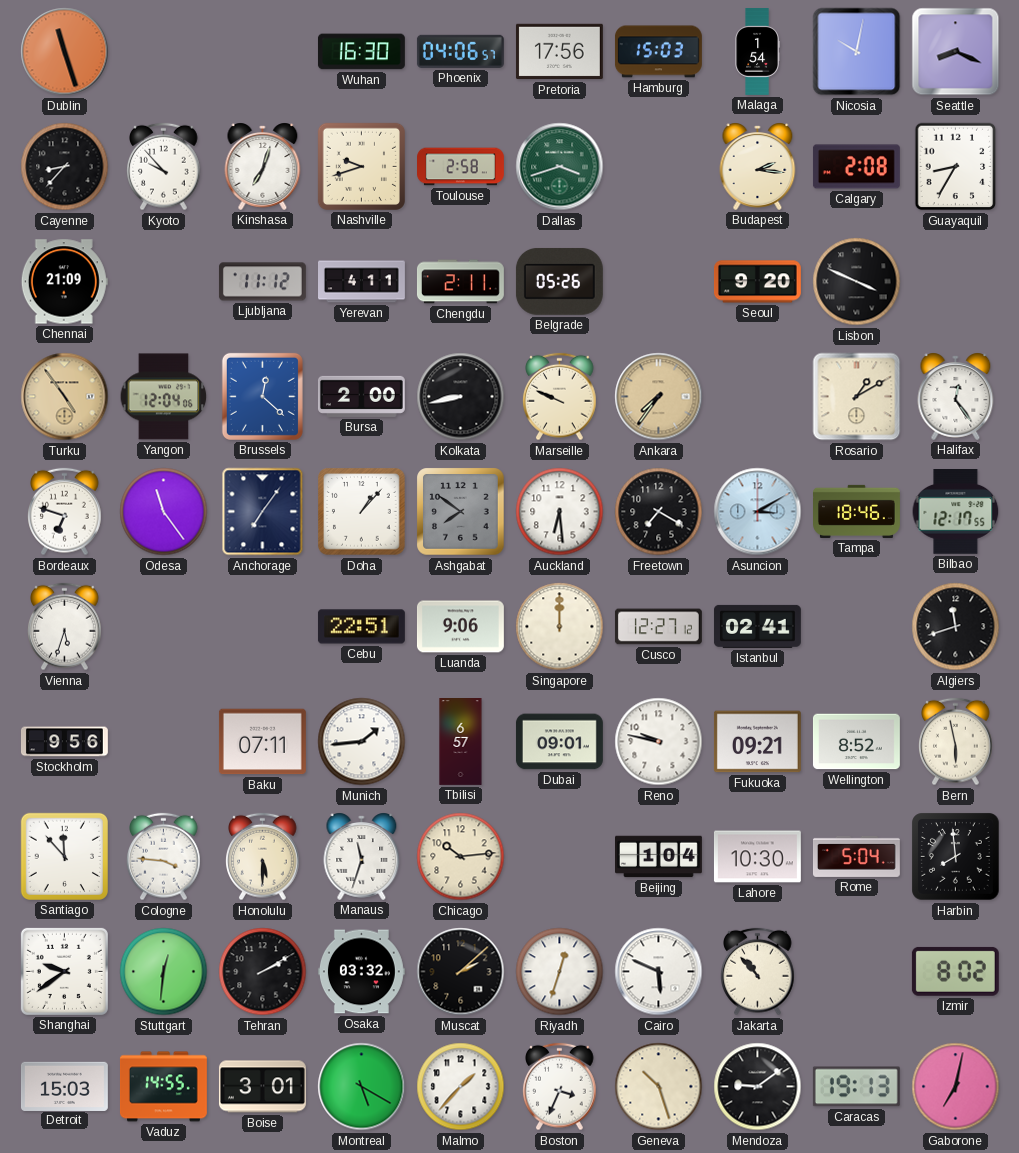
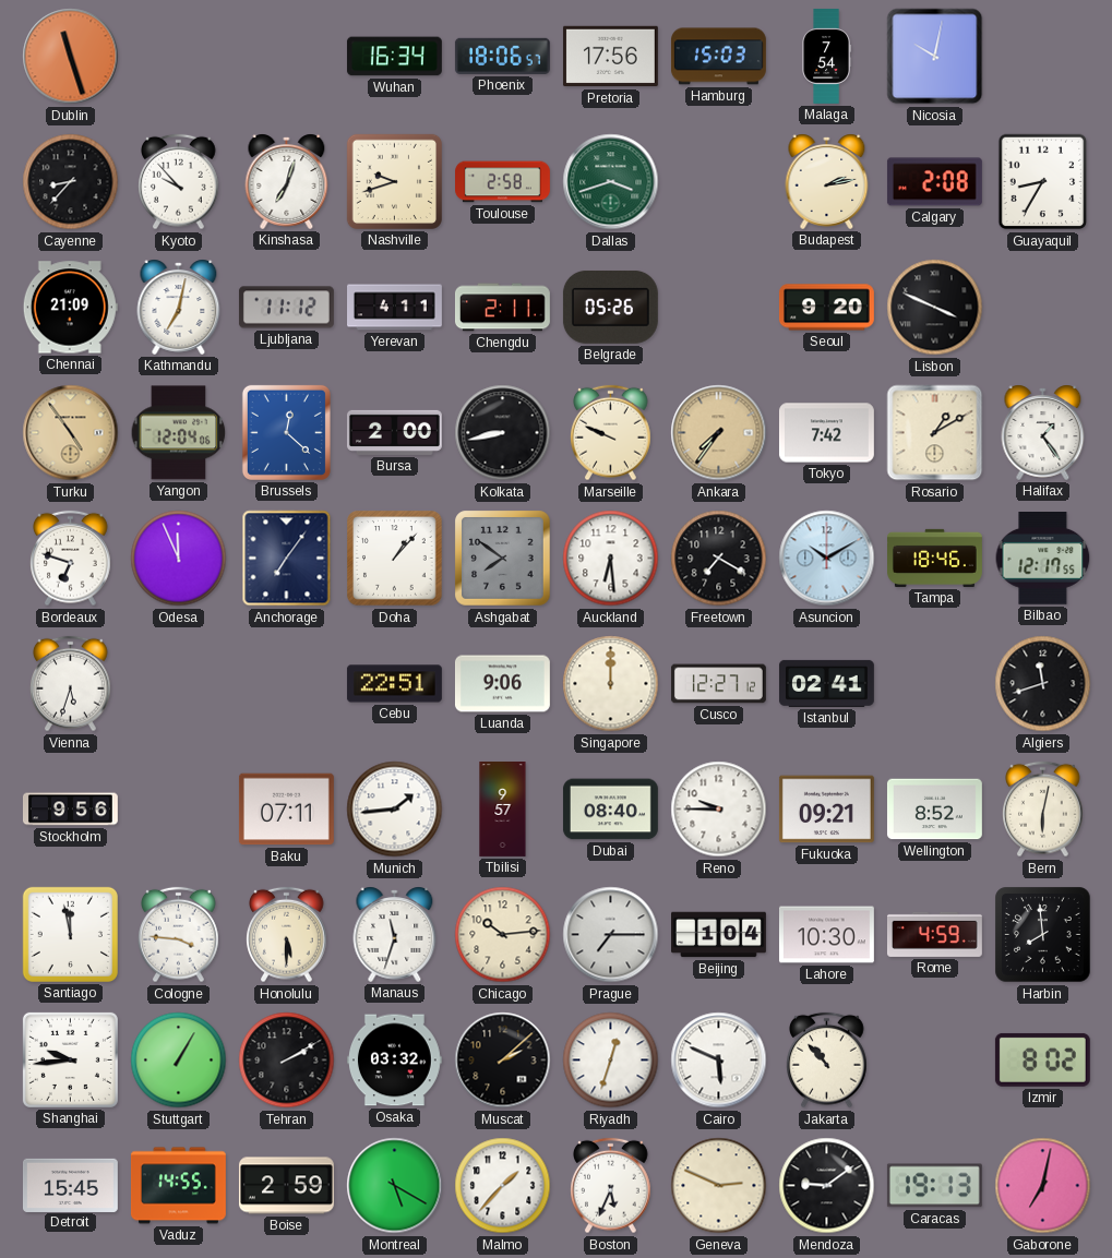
Wuhan: 16:30 -> 16:34
Phoenix: 04:06 -> 18:06
Malaga: 1:54 -> 7:54
Seattle: 8:19 -> none
Budapest: 2:16 -> 2:13
Kathmandu: none -> 7:02
Tokyo: none -> 7:42
Halifax: 12:24 -> 1:24
Odesa: 11:24 -> 11:56
Asuncion: 3:10 -> 10:10
Tbilisi: 6:57 -> 9:57
Dubai: 09:01 -> 08:40
Reno: 9:47 -> 9:45
Bern: 5:58 -> 6:02
Santiago: 11:53 -> 11:58
Prague: none -> 7:15
Rome: 5:04 -> 4:59
Shanghai: 9:39 -> 9:44
Stuttgart: 12:31 -> 1:05
Detroit: 15:03 -> 15:45
Boise: 3:01 -> 2:59
Boston: 3:34 -> 5:34
Geneva: 10:27 -> 2:49
